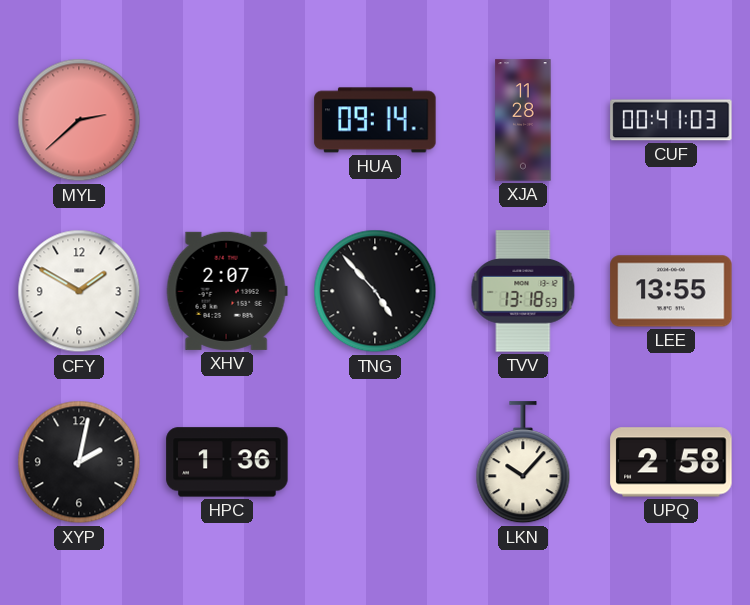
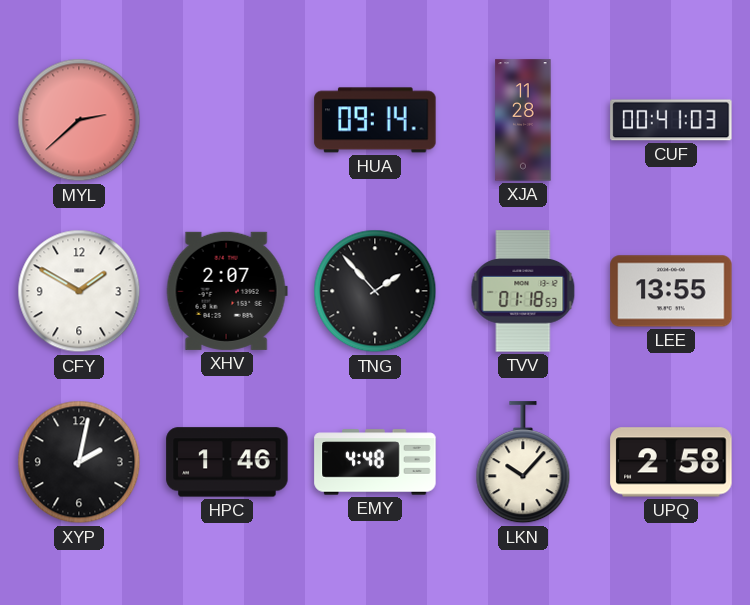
TNG: 4:53 -> 1:53
TVV: 13:18 -> 01:18
HPC: 1:36 -> 1:46
EMY: none -> 4:48
